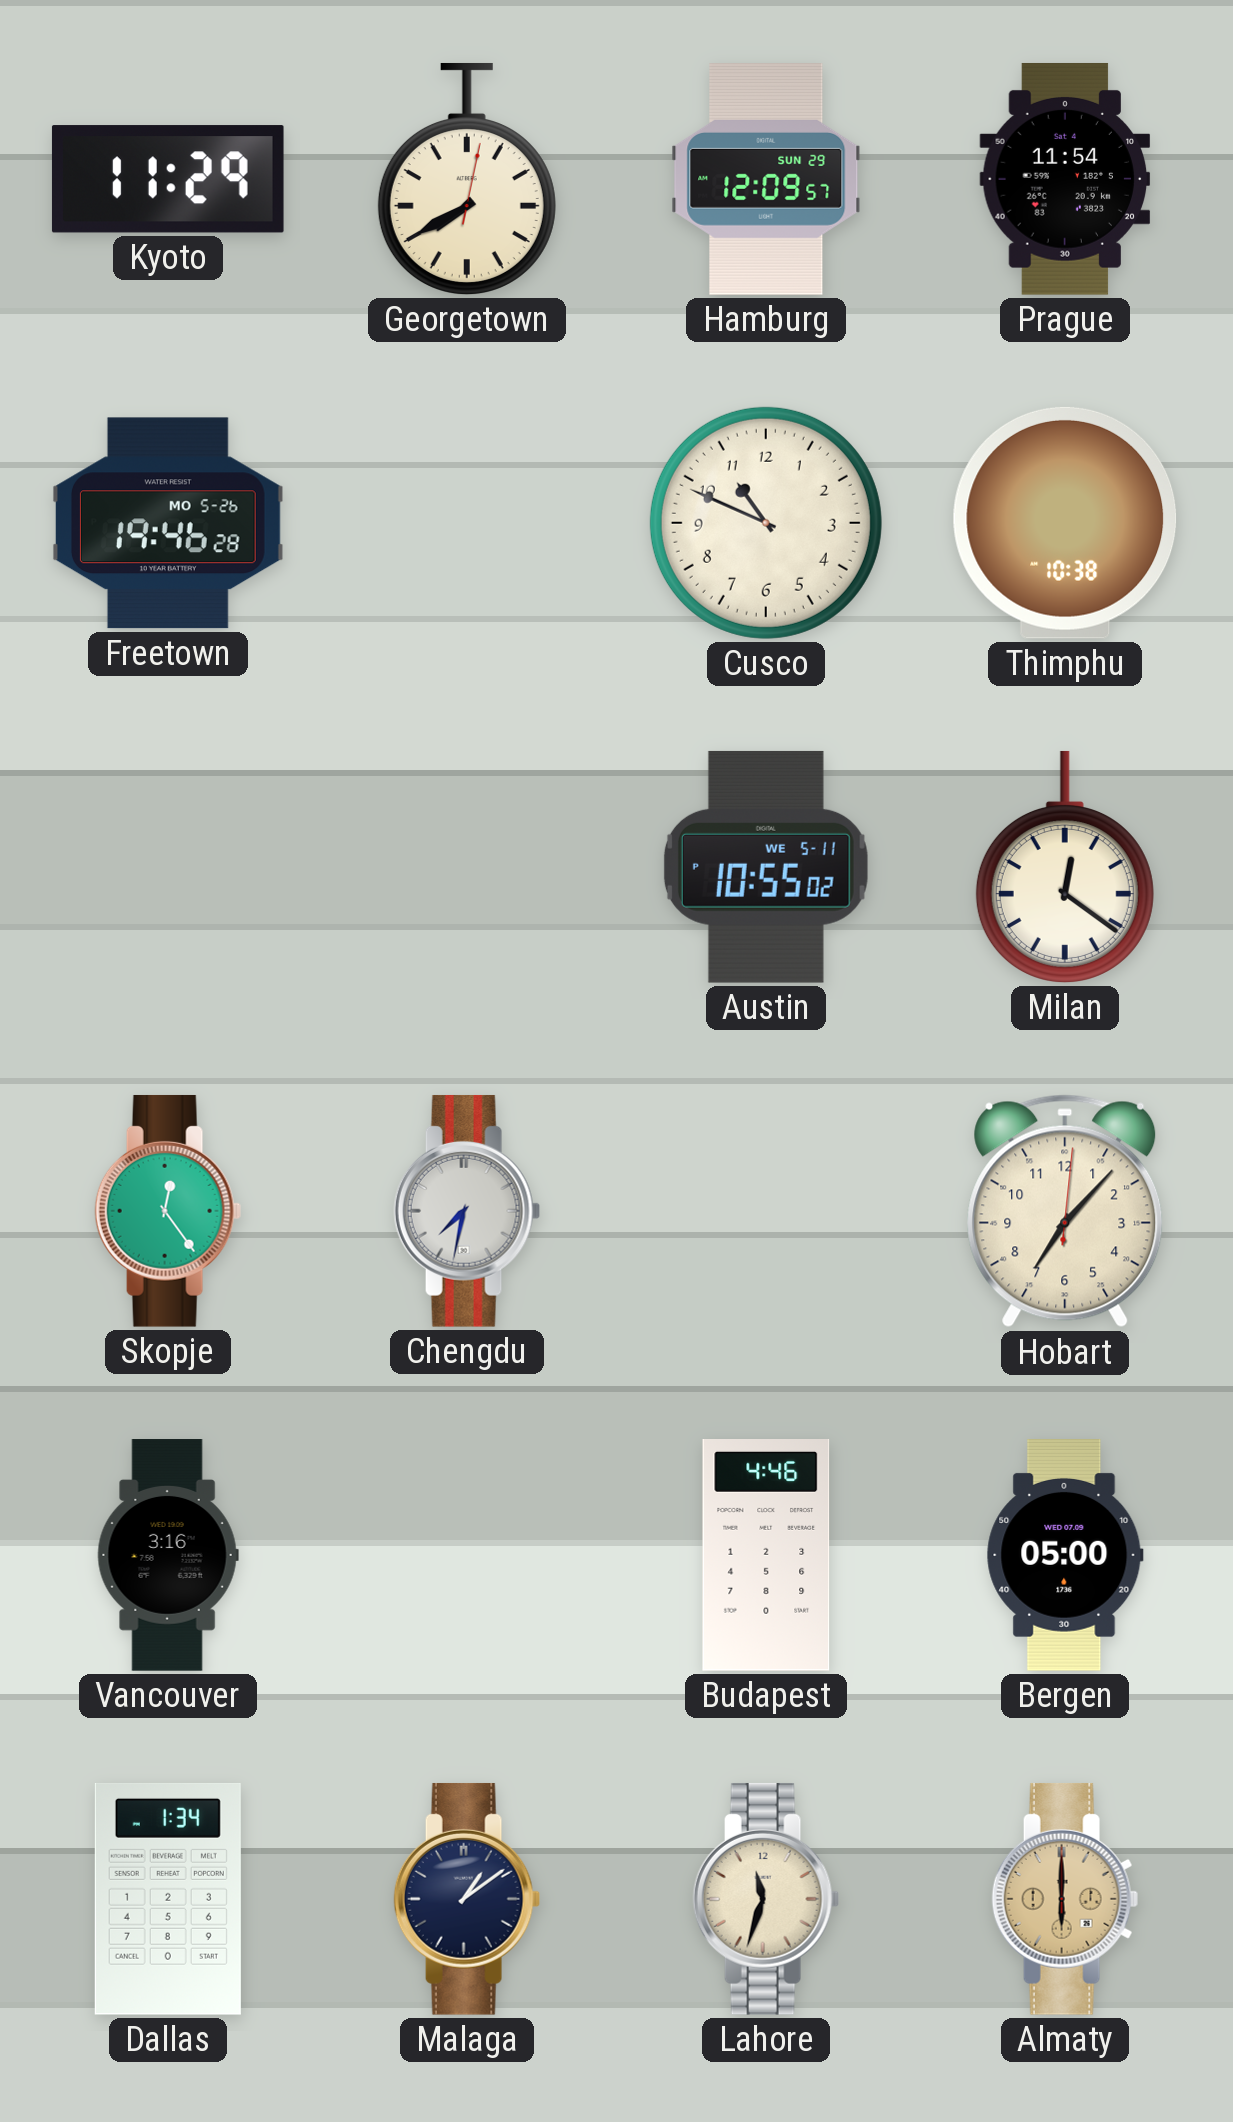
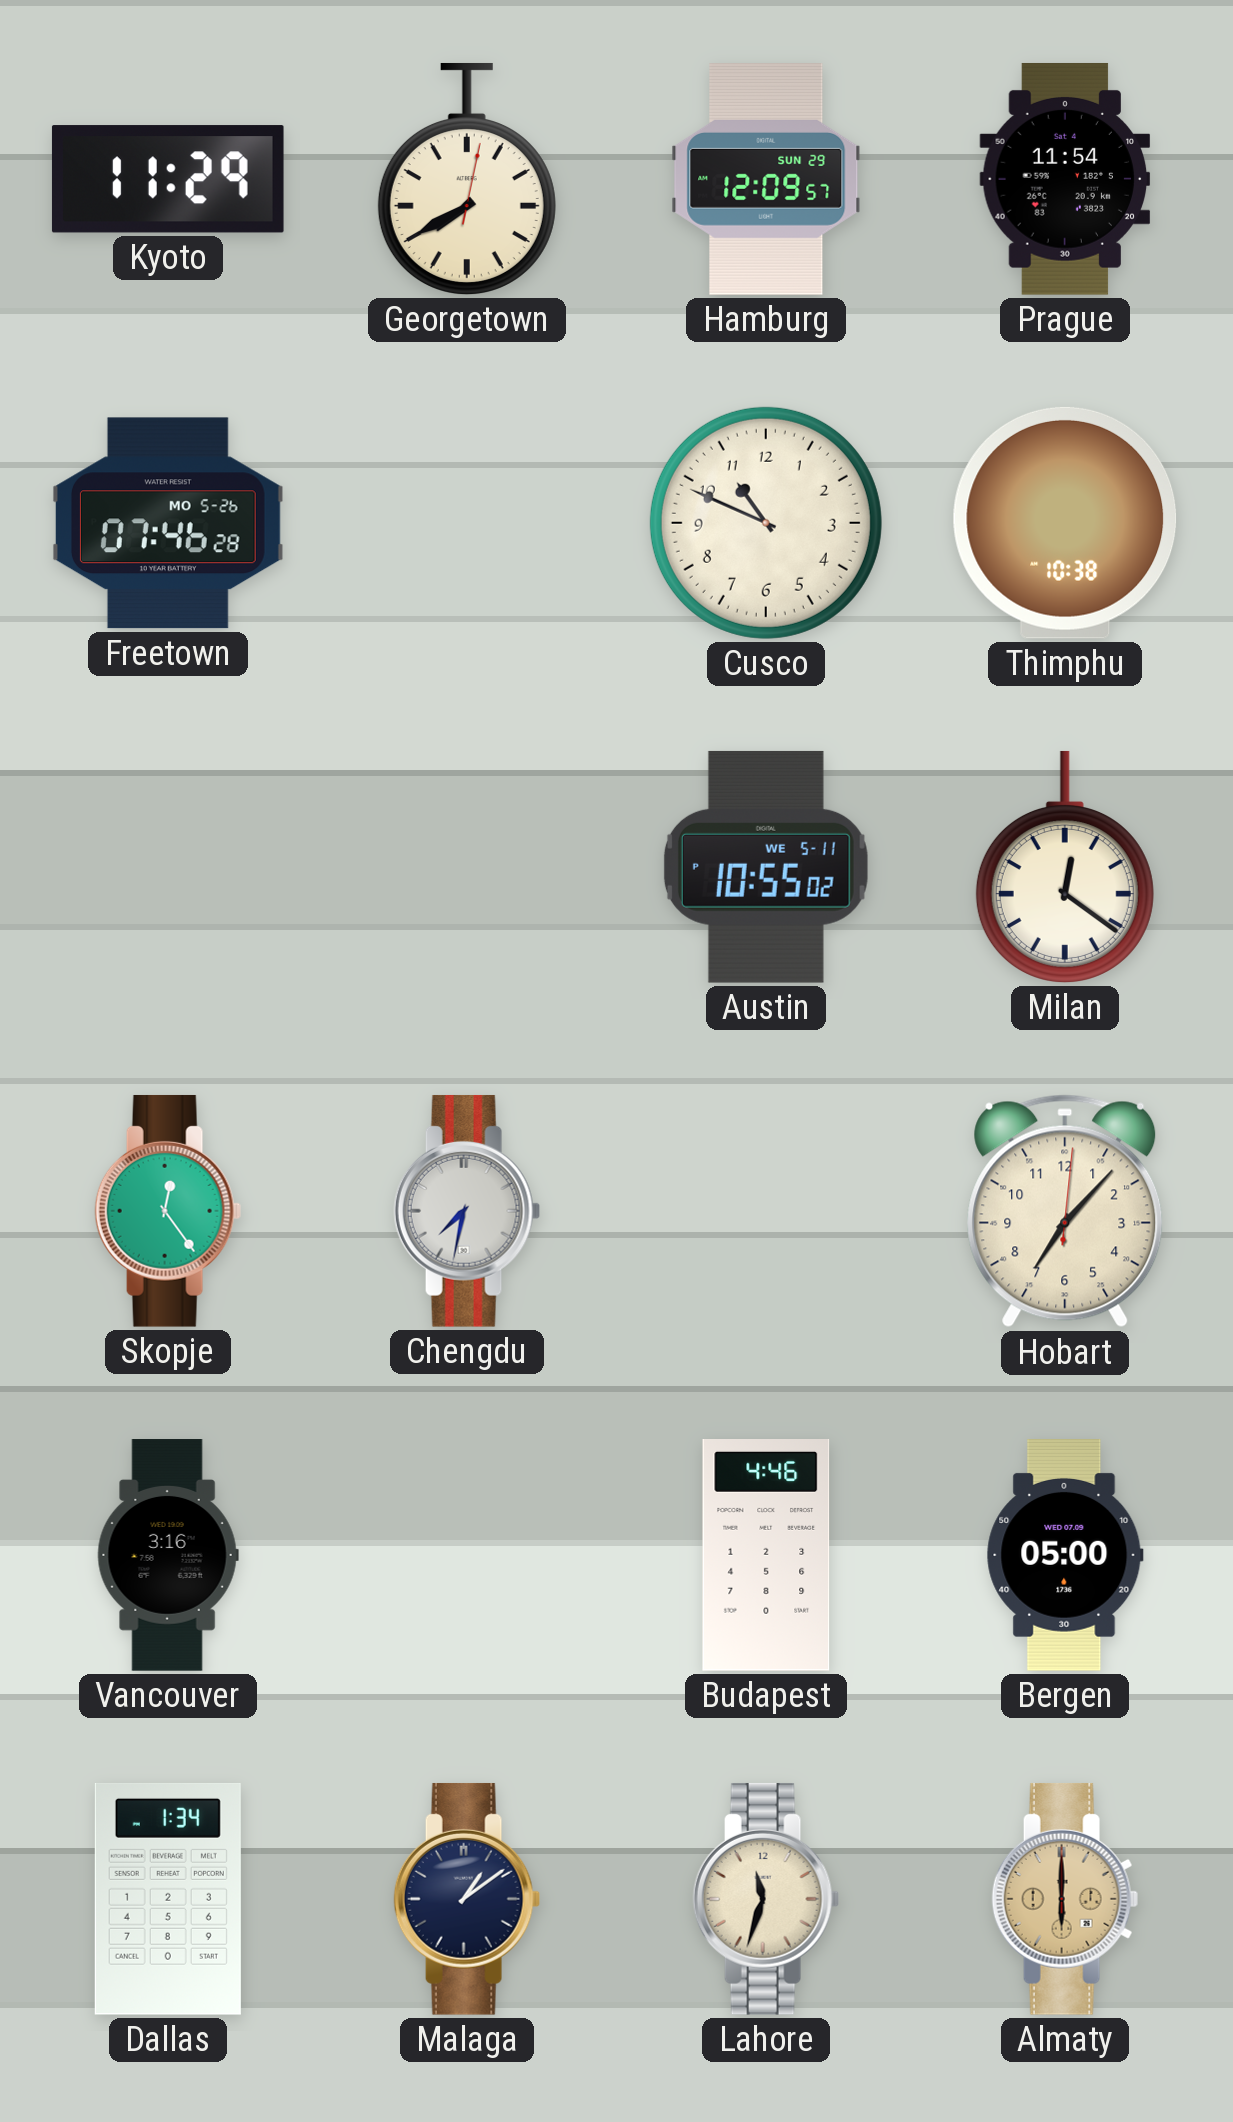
Freetown: 19:46 -> 07:46
